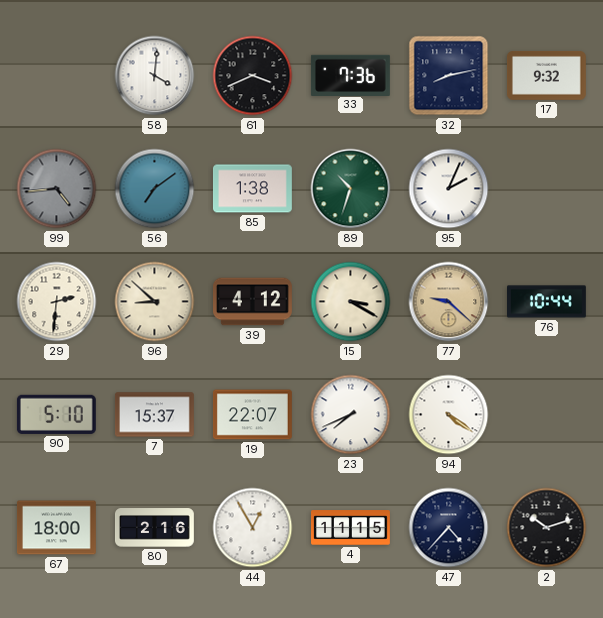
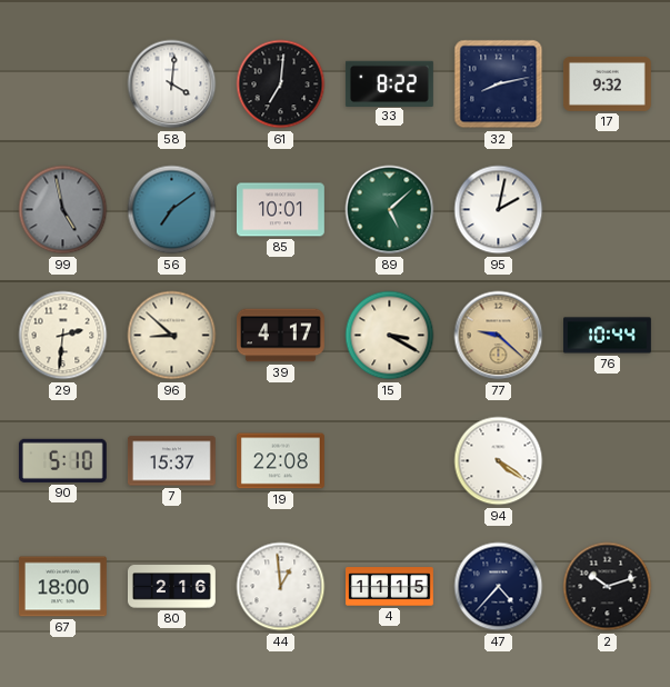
61: 3:41 -> 7:01
33: 7:36 -> 8:22
99: 4:44 -> 4:58
85: 1:38 -> 10:01
89: 10:33 -> 5:08
95: 2:04 -> 2:02
39: 4:12 -> 4:17
19: 22:07 -> 22:08
23: 7:41 -> none
44: 12:55 -> 12:59
